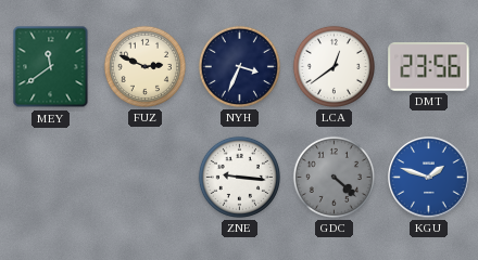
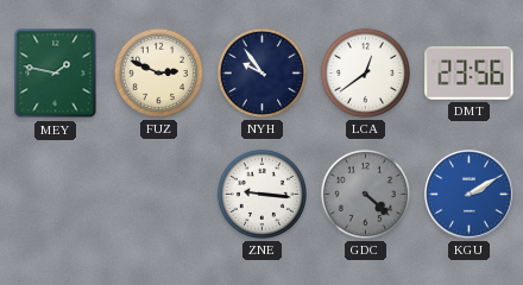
MEY: 11:39 -> 1:47
NYH: 3:34 -> 9:54
KGU: 1:48 -> 2:10
